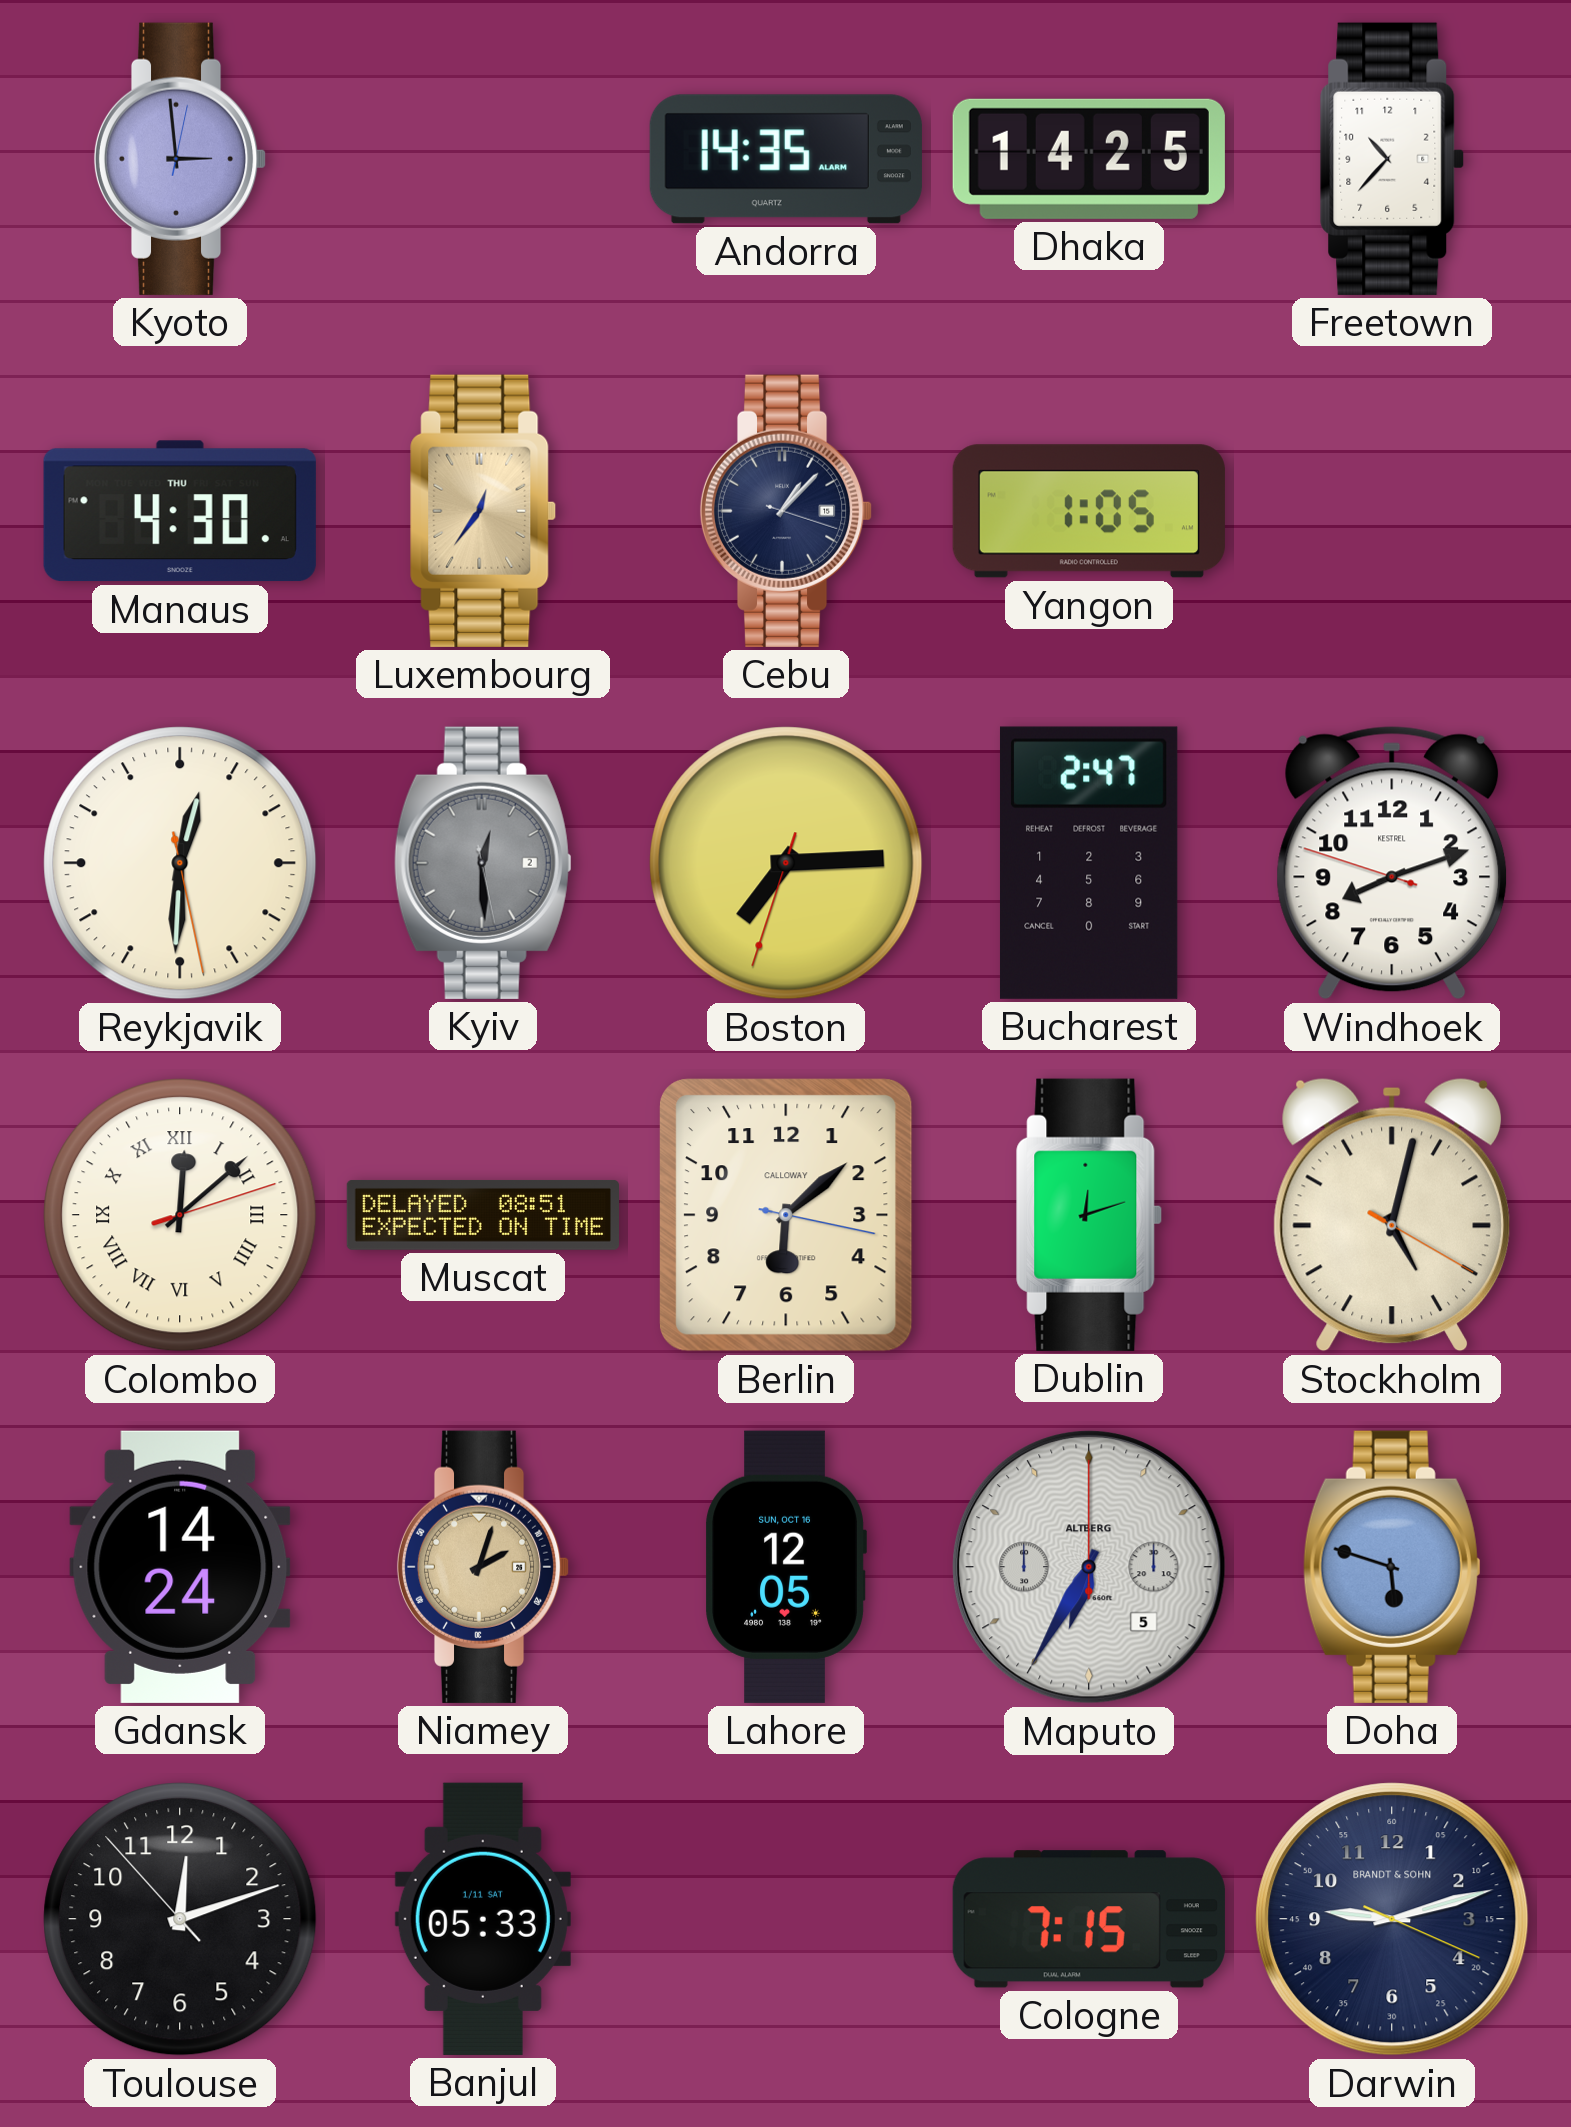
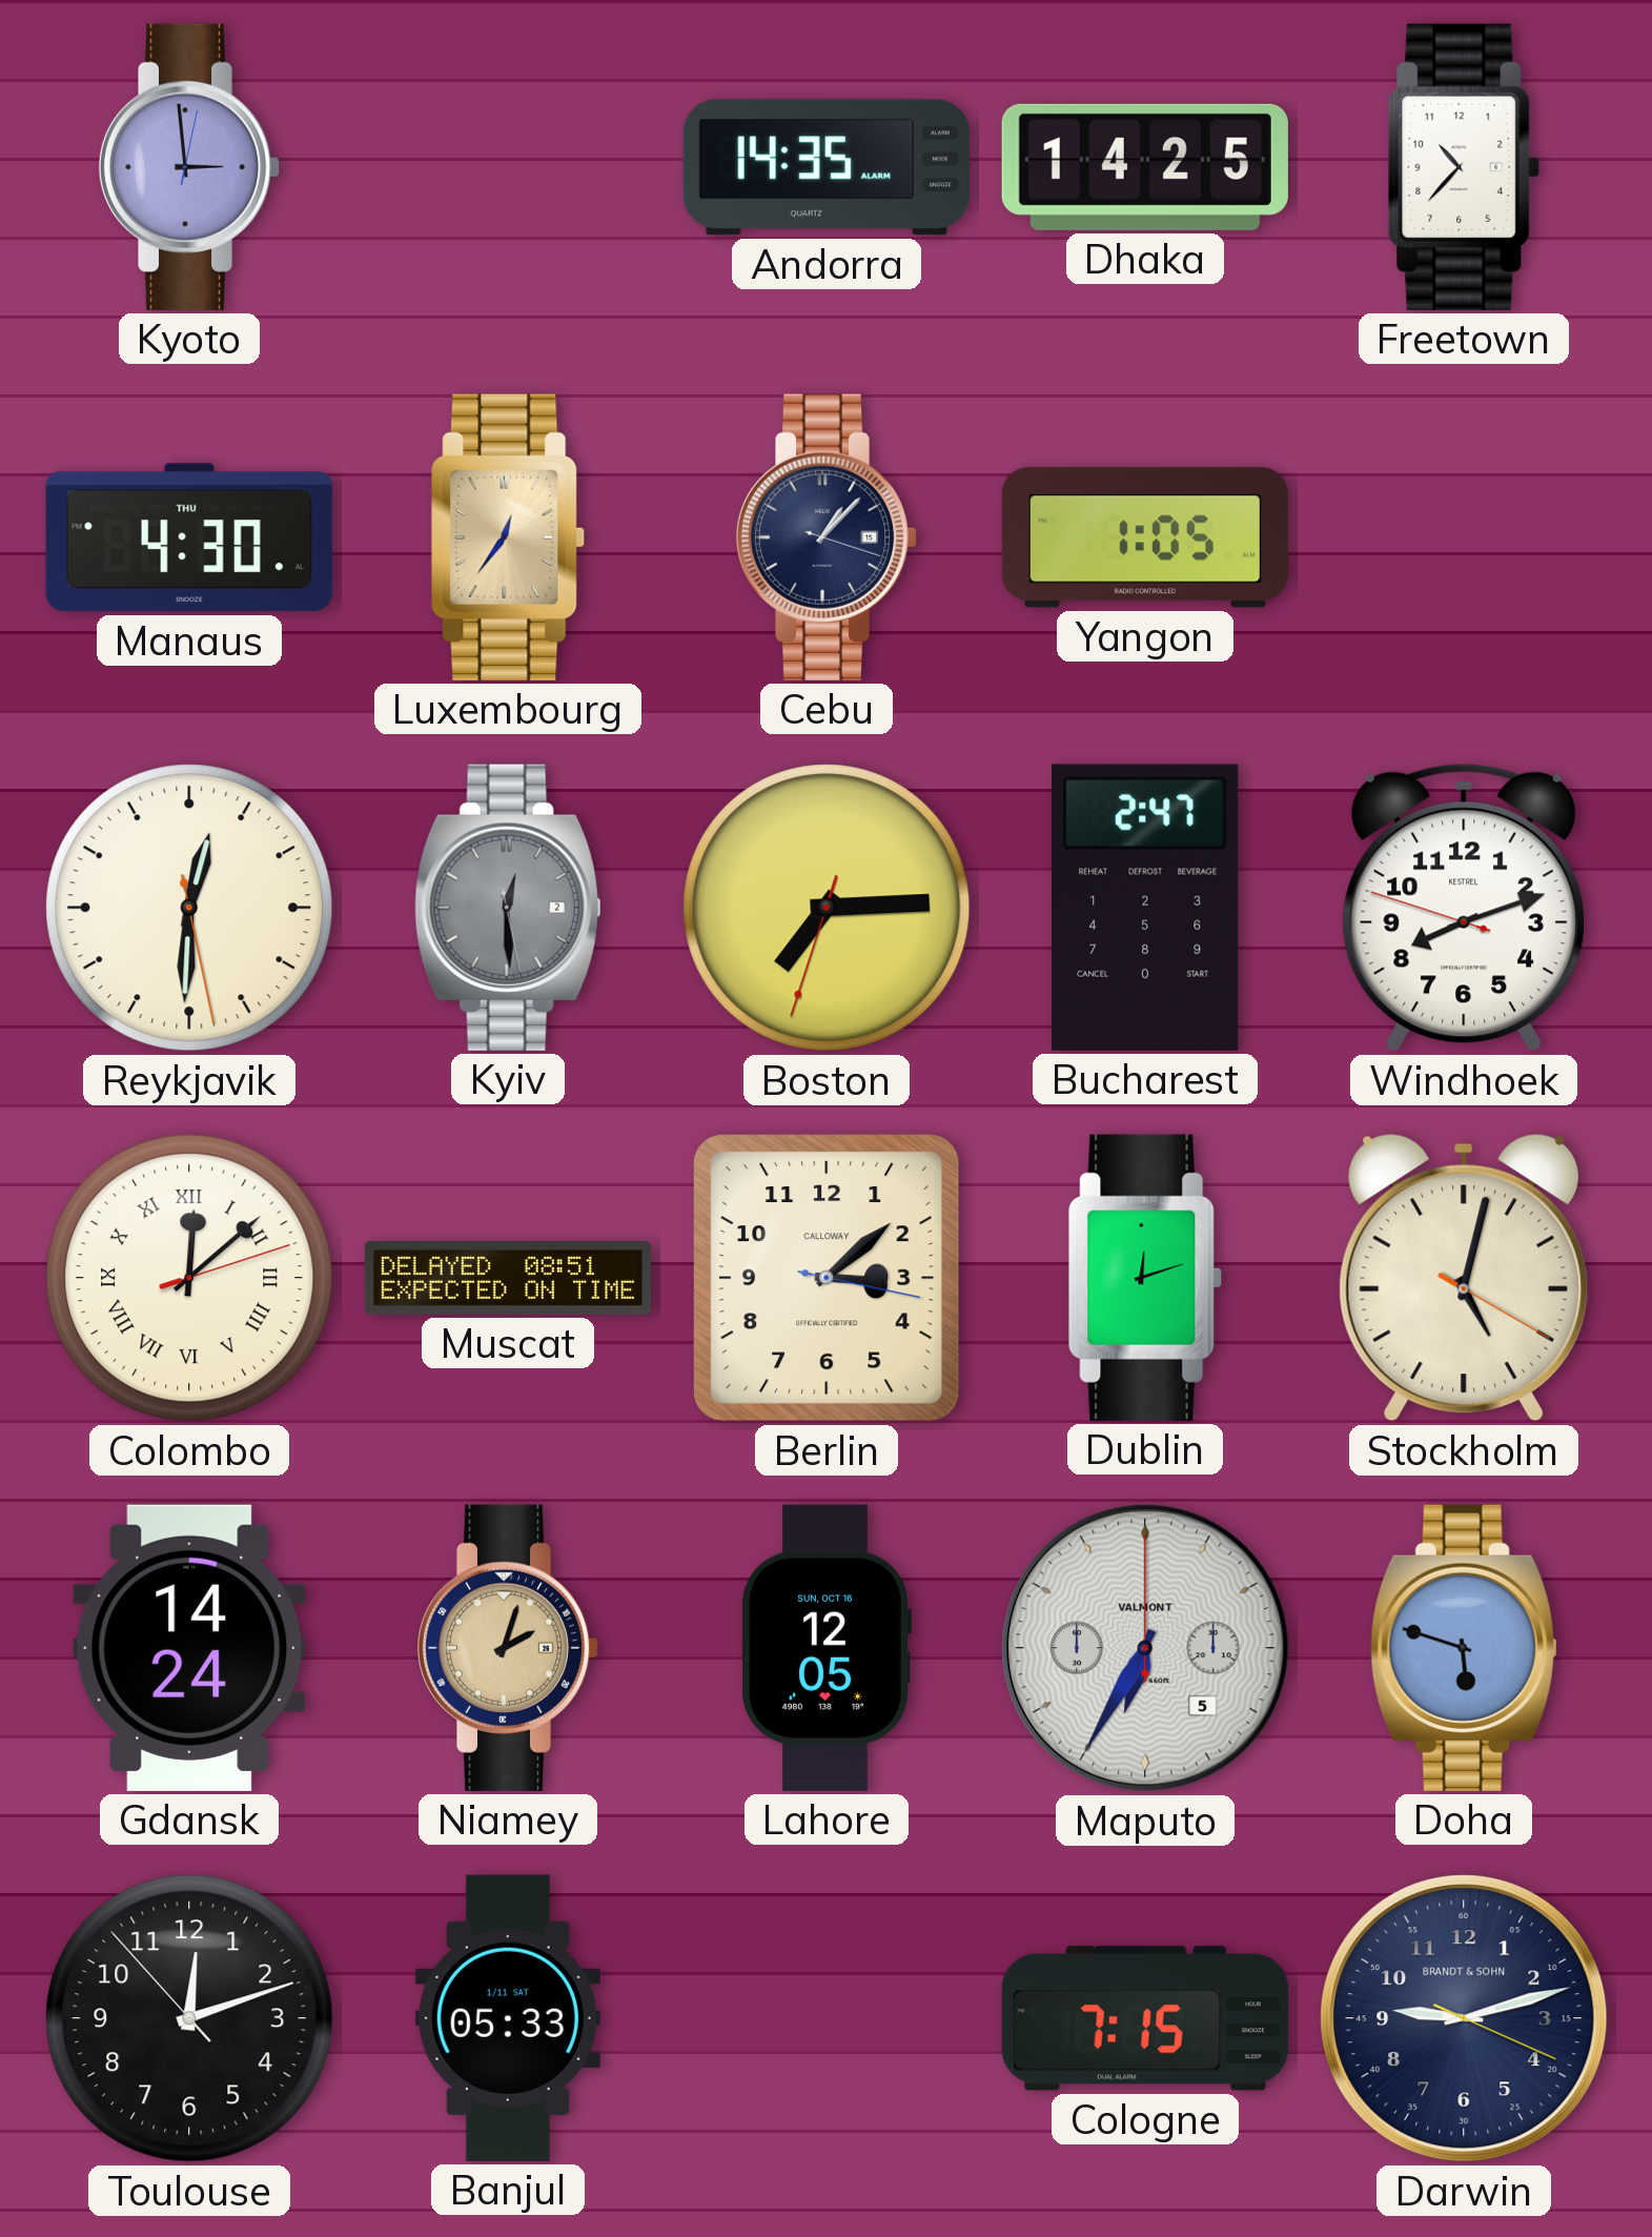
Berlin: 6:08 -> 3:08
Maputo brand: ALTBERG -> VALMONT
